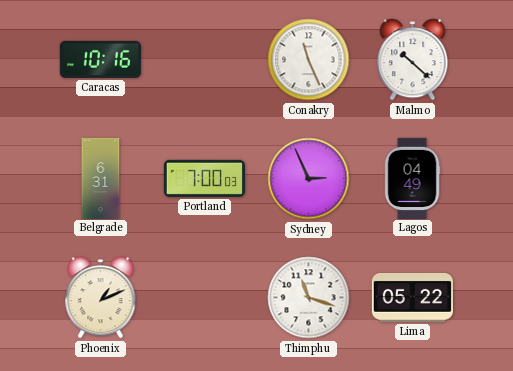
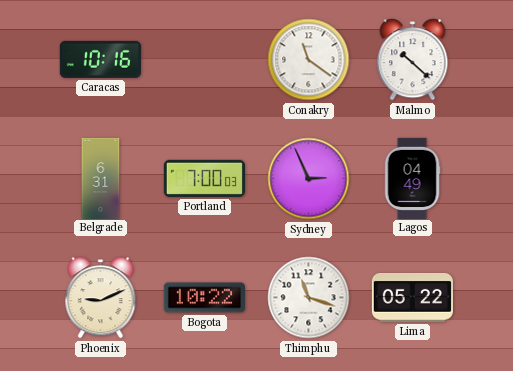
Conakry: 11:26 -> 11:21
Phoenix: 1:11 -> 9:11
Bogota: none -> 10:22
